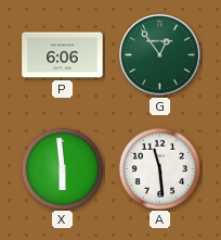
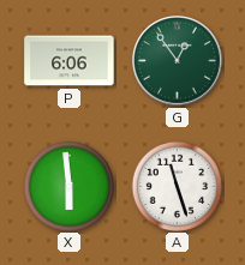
A: 11:29 -> 11:27
